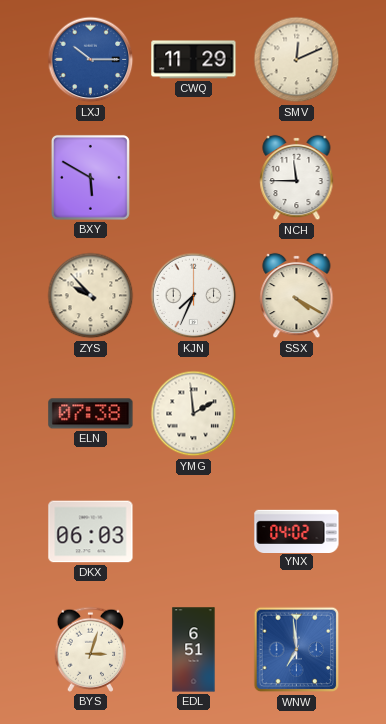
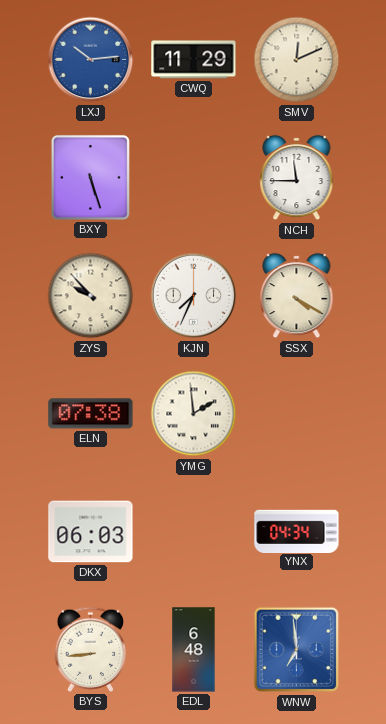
LXJ: 10:15 -> 10:14
BXY: 5:50 -> 5:27
YNX: 04:02 -> 04:34
BYS: 3:03 -> 8:44
EDL: 6:51 -> 6:48
